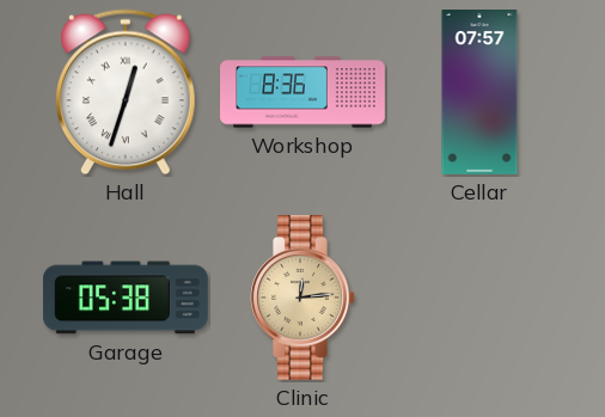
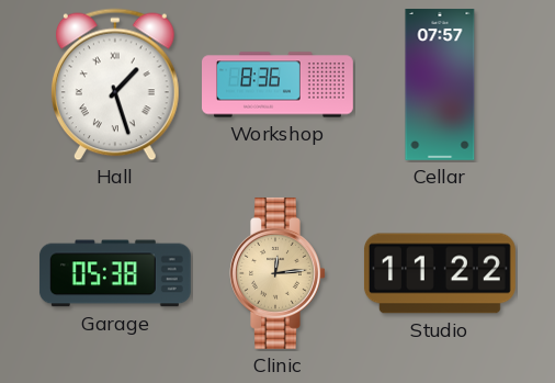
Hall: 12:33 -> 1:27
Studio: none -> 11:22
